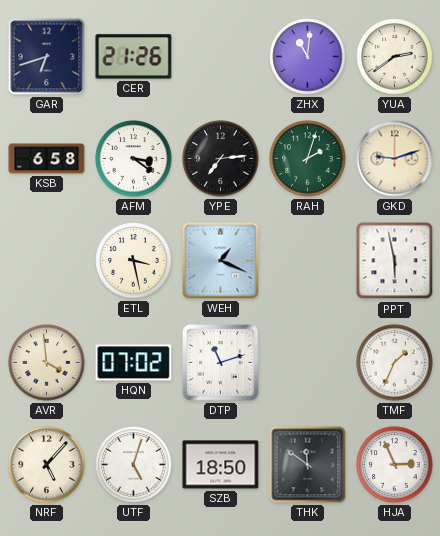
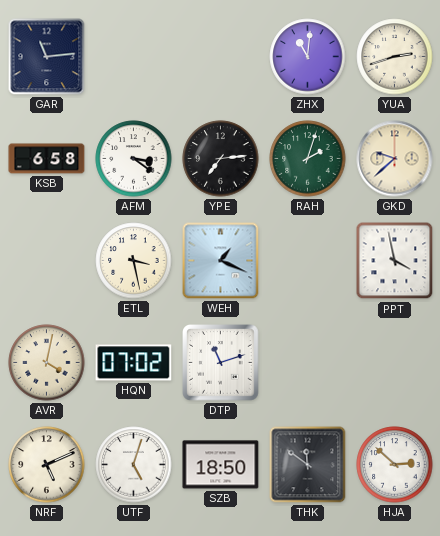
GAR: 6:42 -> 11:14
CER: 21:26 -> none
YUA: 2:39 -> 2:42
GKD: 9:12 -> 9:38
PPT: 5:58 -> 3:58
AVR: 3:59 -> 4:02
TMF: 1:34 -> none
NRF: 5:07 -> 5:11
HJA: 2:56 -> 2:52
